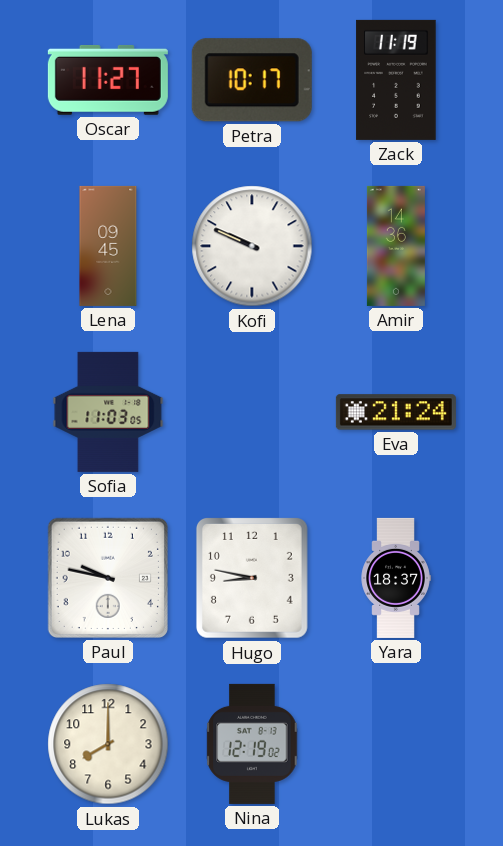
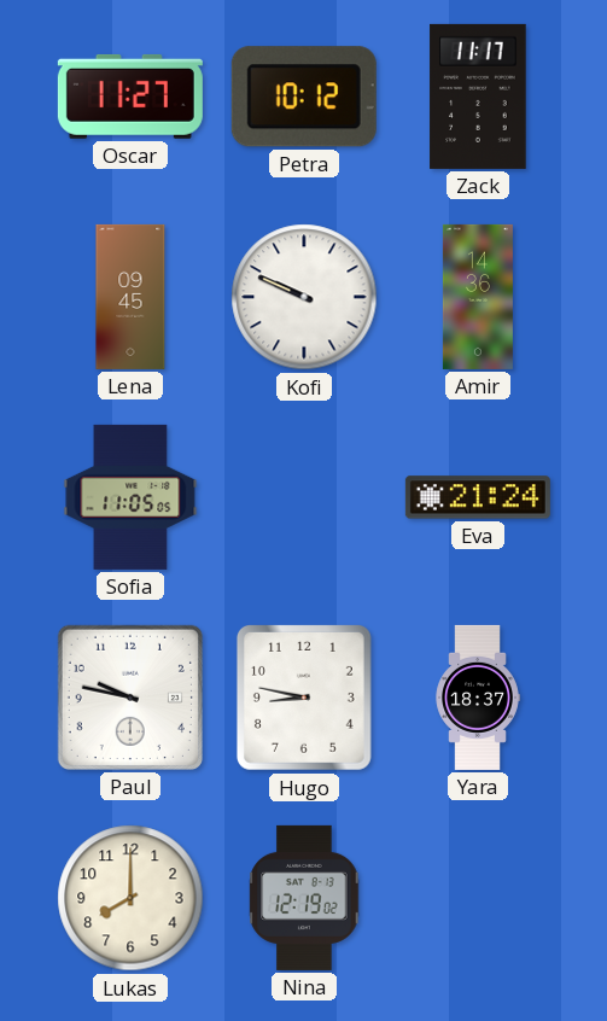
Petra: 10:17 -> 10:12
Zack: 11:19 -> 11:17
Sofia: 11:03 -> 11:05
